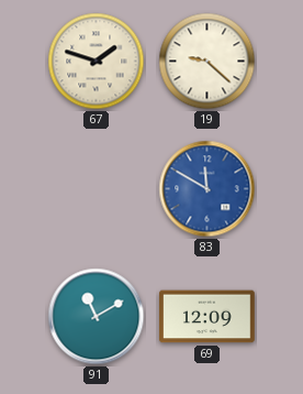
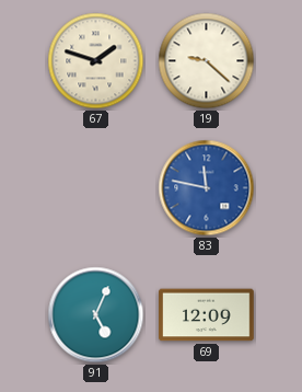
83: 11:50 -> 11:47
91: 11:10 -> 5:04
